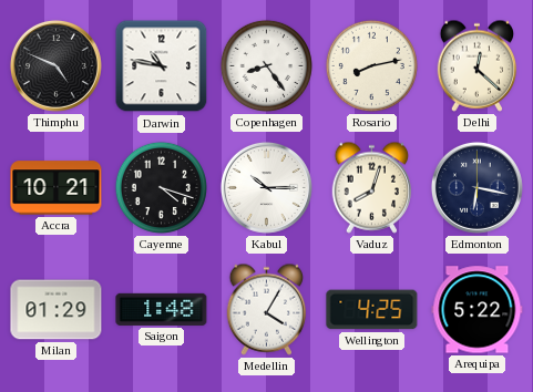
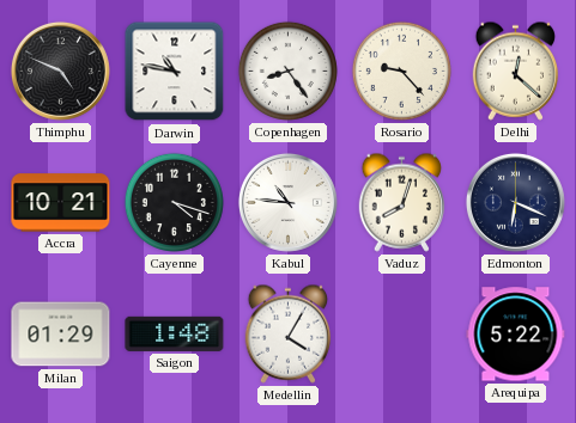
Rosario: 8:13 -> 9:23
Kabul: 10:15 -> 10:46
Edmonton: 6:17 -> 6:19
Wellington: 4:25 -> none
